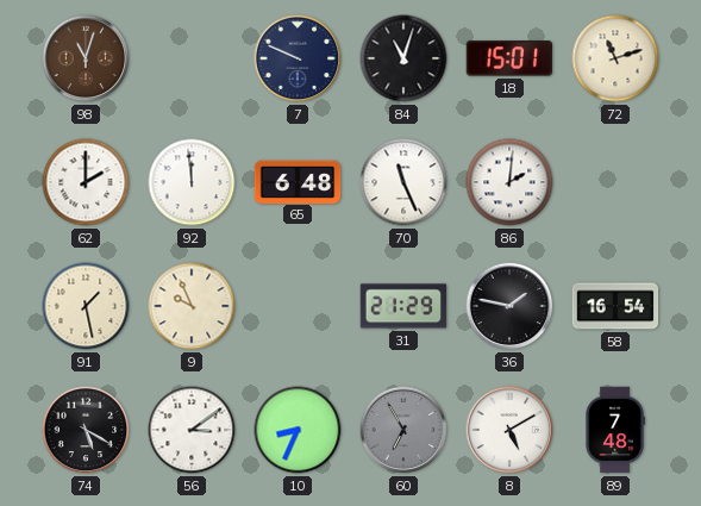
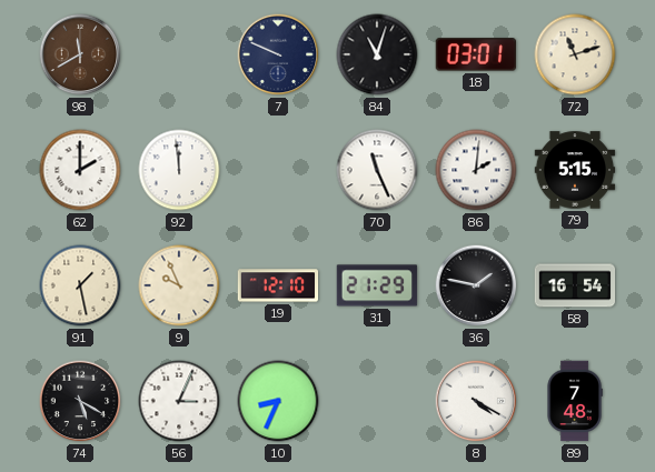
98: 11:03 -> 11:40
18: 15:01 -> 03:01
65: 6:48 -> none
79: none -> 5:15
19: none -> 12:10
56: 3:09 -> 3:04
60: 6:55 -> none
8: 5:10 -> 4:20
